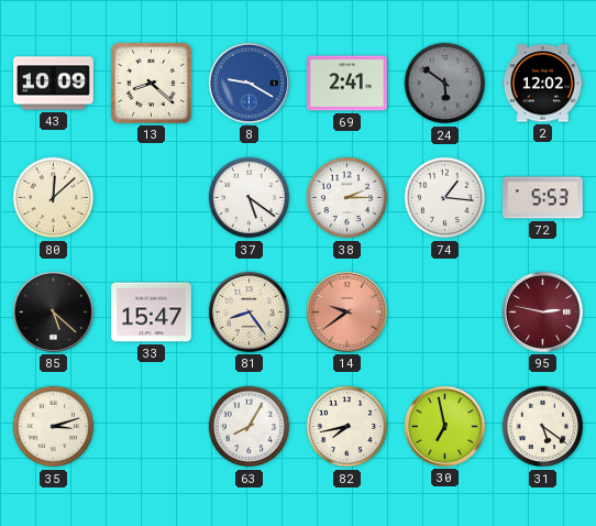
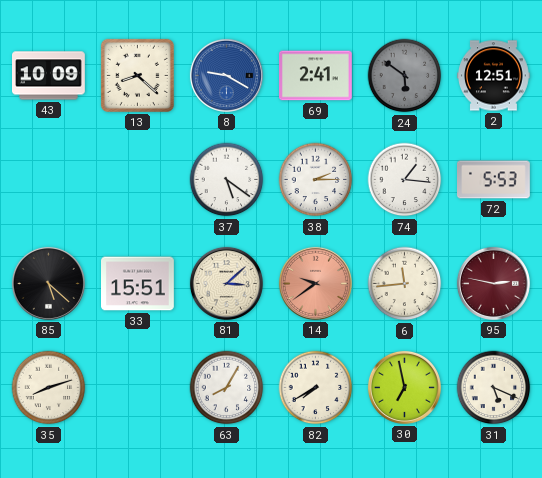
2: 12:02 -> 12:51
80: 12:08 -> none
33: 15:47 -> 15:51
81: 8:24 -> 3:08
6: none -> 11:44
35: 3:12 -> 8:12
82: 7:43 -> 7:40
31: 5:21 -> 5:19
